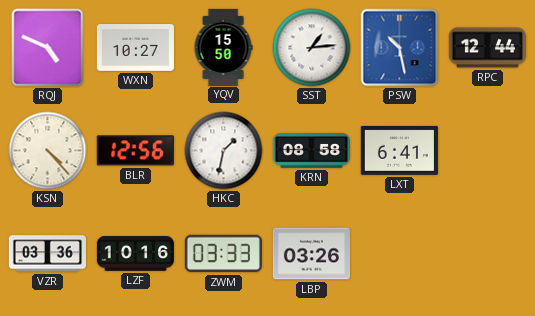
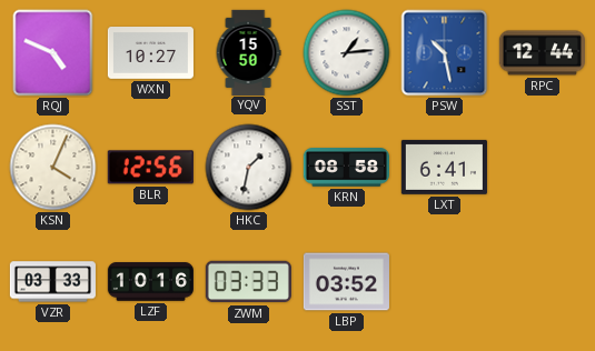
KSN: 4:23 -> 4:04
VZR: 03:36 -> 03:33
LBP: 03:26 -> 03:52
